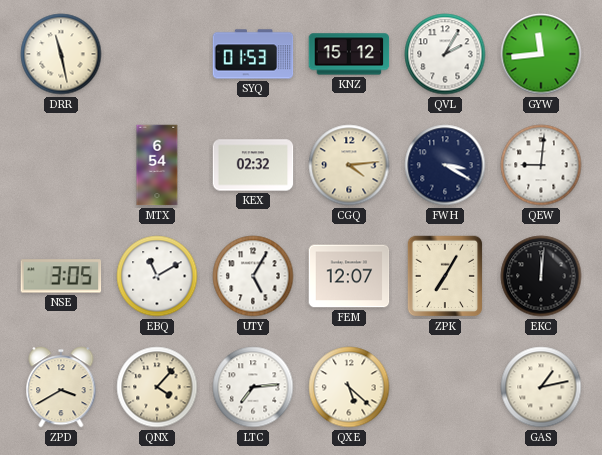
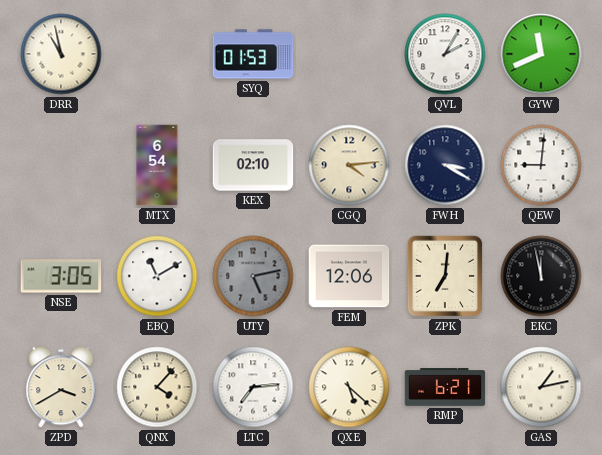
DRR: 11:28 -> 10:58
KNZ: 15:12 -> none
GYW: 11:44 -> 11:41
KEX: 02:32 -> 02:10
UTY: 5:05 -> 5:13
UTY dial: white -> grey
FEM: 12:07 -> 12:06
ZPK: 7:05 -> 7:01
EKC: 12:01 -> 11:58
RMP: none -> 6:21
